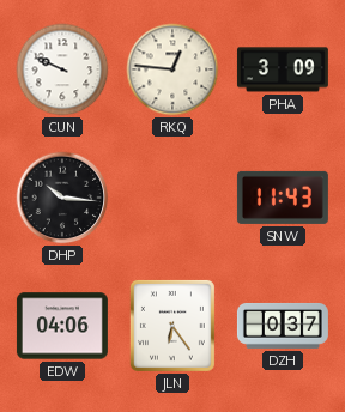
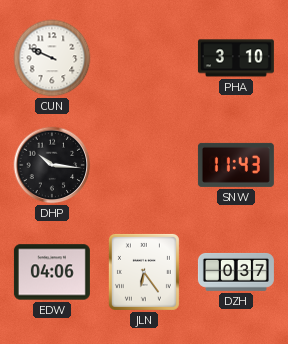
RKQ: 12:46 -> none
PHA: 3:09 -> 3:10
